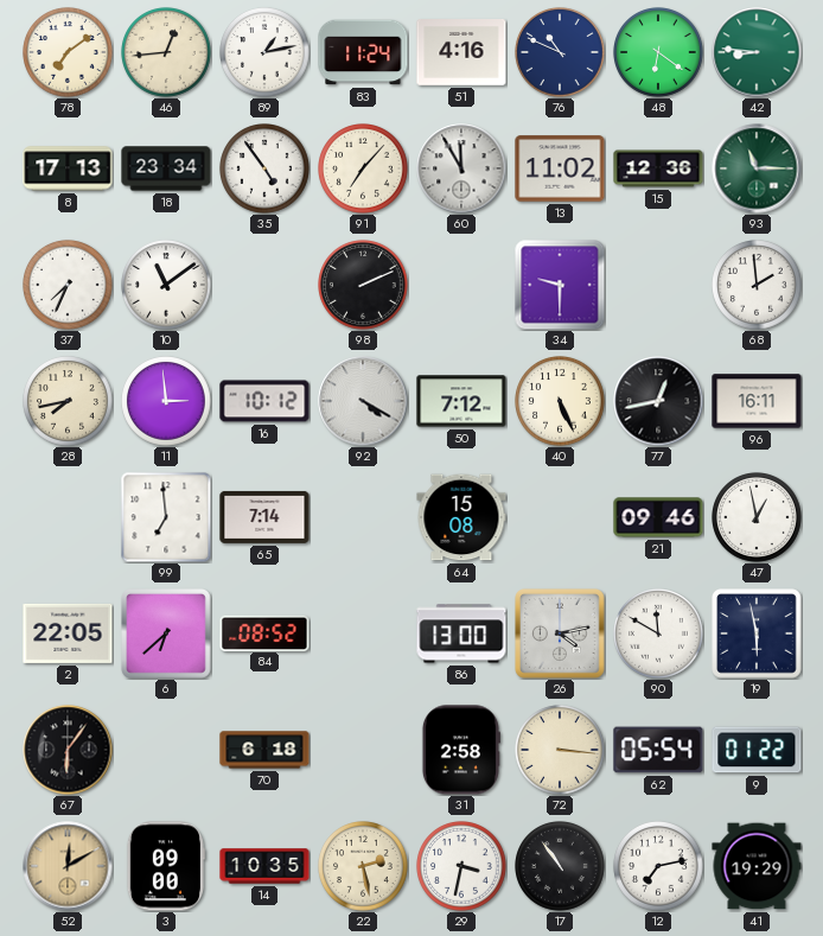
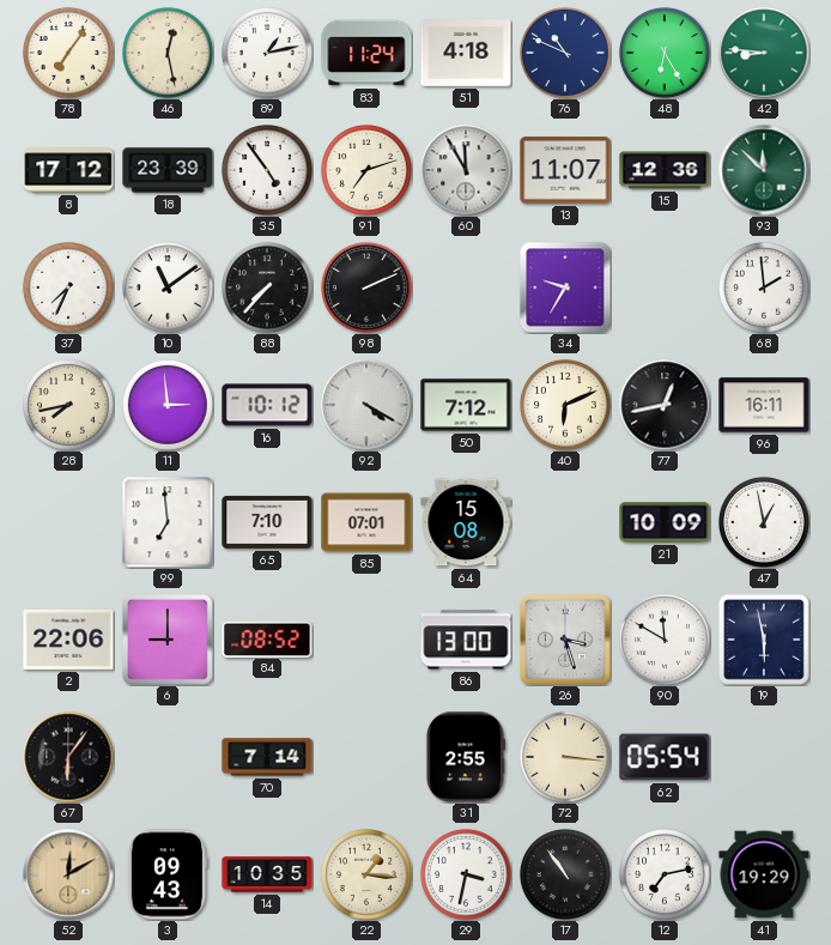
78: 7:09 -> 7:06
46: 12:44 -> 12:28
51: 4:16 -> 4:18
48: 6:21 -> 6:25
8: 17:13 -> 17:12
18: 23:34 -> 23:39
91: 7:07 -> 7:12
13: 11:02 -> 11:07
93: 11:15 -> 11:52
88: none -> 7:37
34: 9:30 -> 9:35
40: 5:26 -> 6:11
65: 7:14 -> 7:10
85: none -> 07:01
21: 09:46 -> 10:09
2: 22:05 -> 22:06
6: 6:38 -> 9:00
26: 4:13 -> 3:27
70: 6:18 -> 7:14
31: 2:58 -> 2:55
9: 01:22 -> none
3: 09:00 -> 09:43
22: 2:28 -> 1:16
